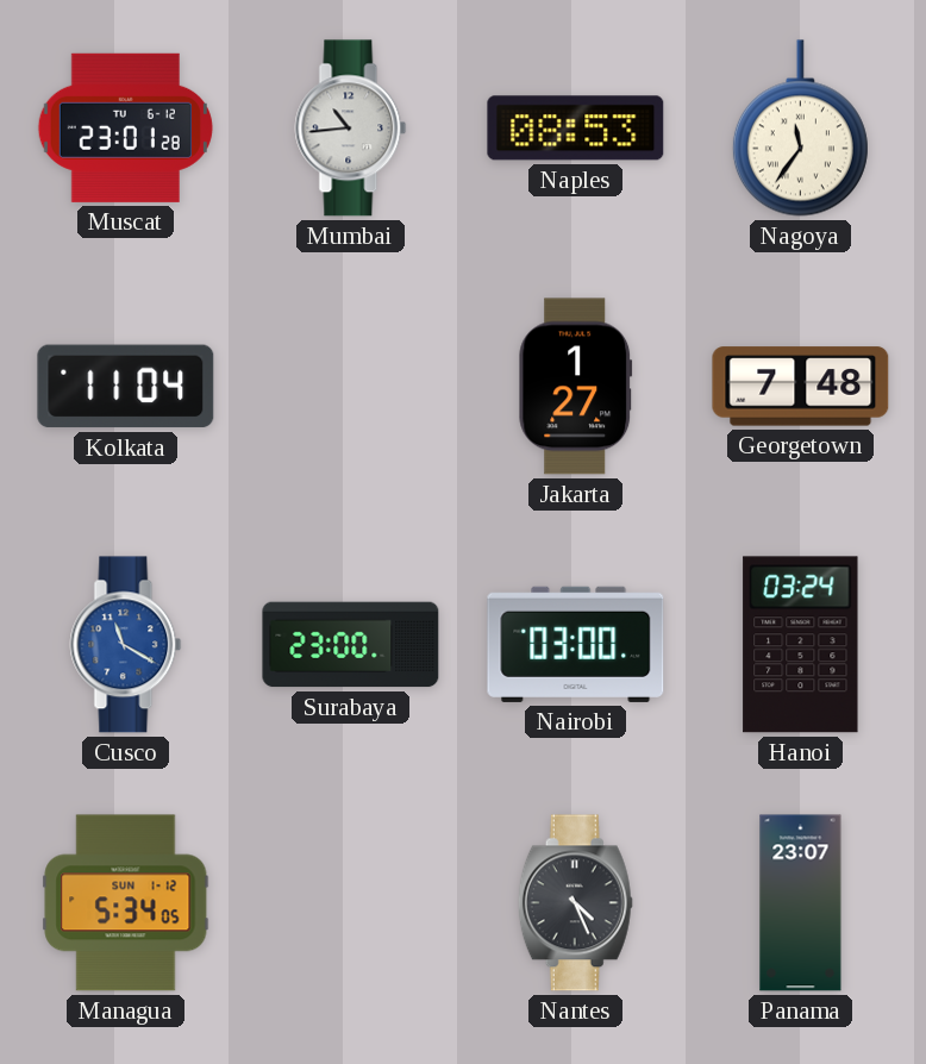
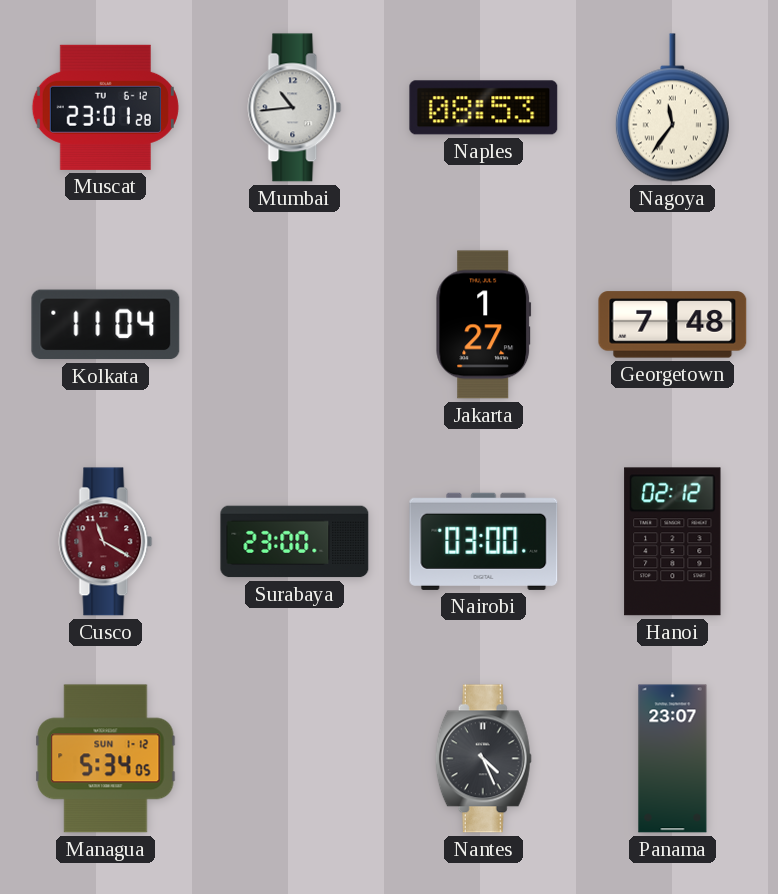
Cusco dial: blue -> burgundy
Hanoi: 03:24 -> 02:12
